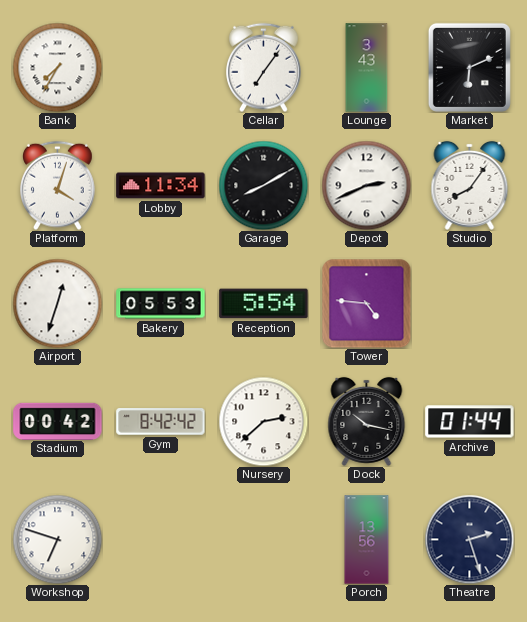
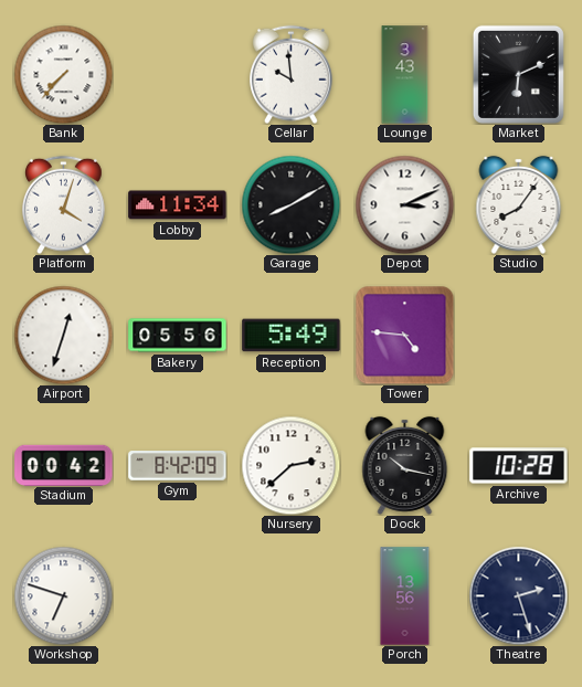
Bank: 7:35 -> 7:37
Cellar: 7:06 -> 9:59
Depot: 2:41 -> 3:11
Bakery: 05:53 -> 05:56
Reception: 5:54 -> 5:49
Gym: 8:42:42 -> 8:42:09
Archive: 01:44 -> 10:28
